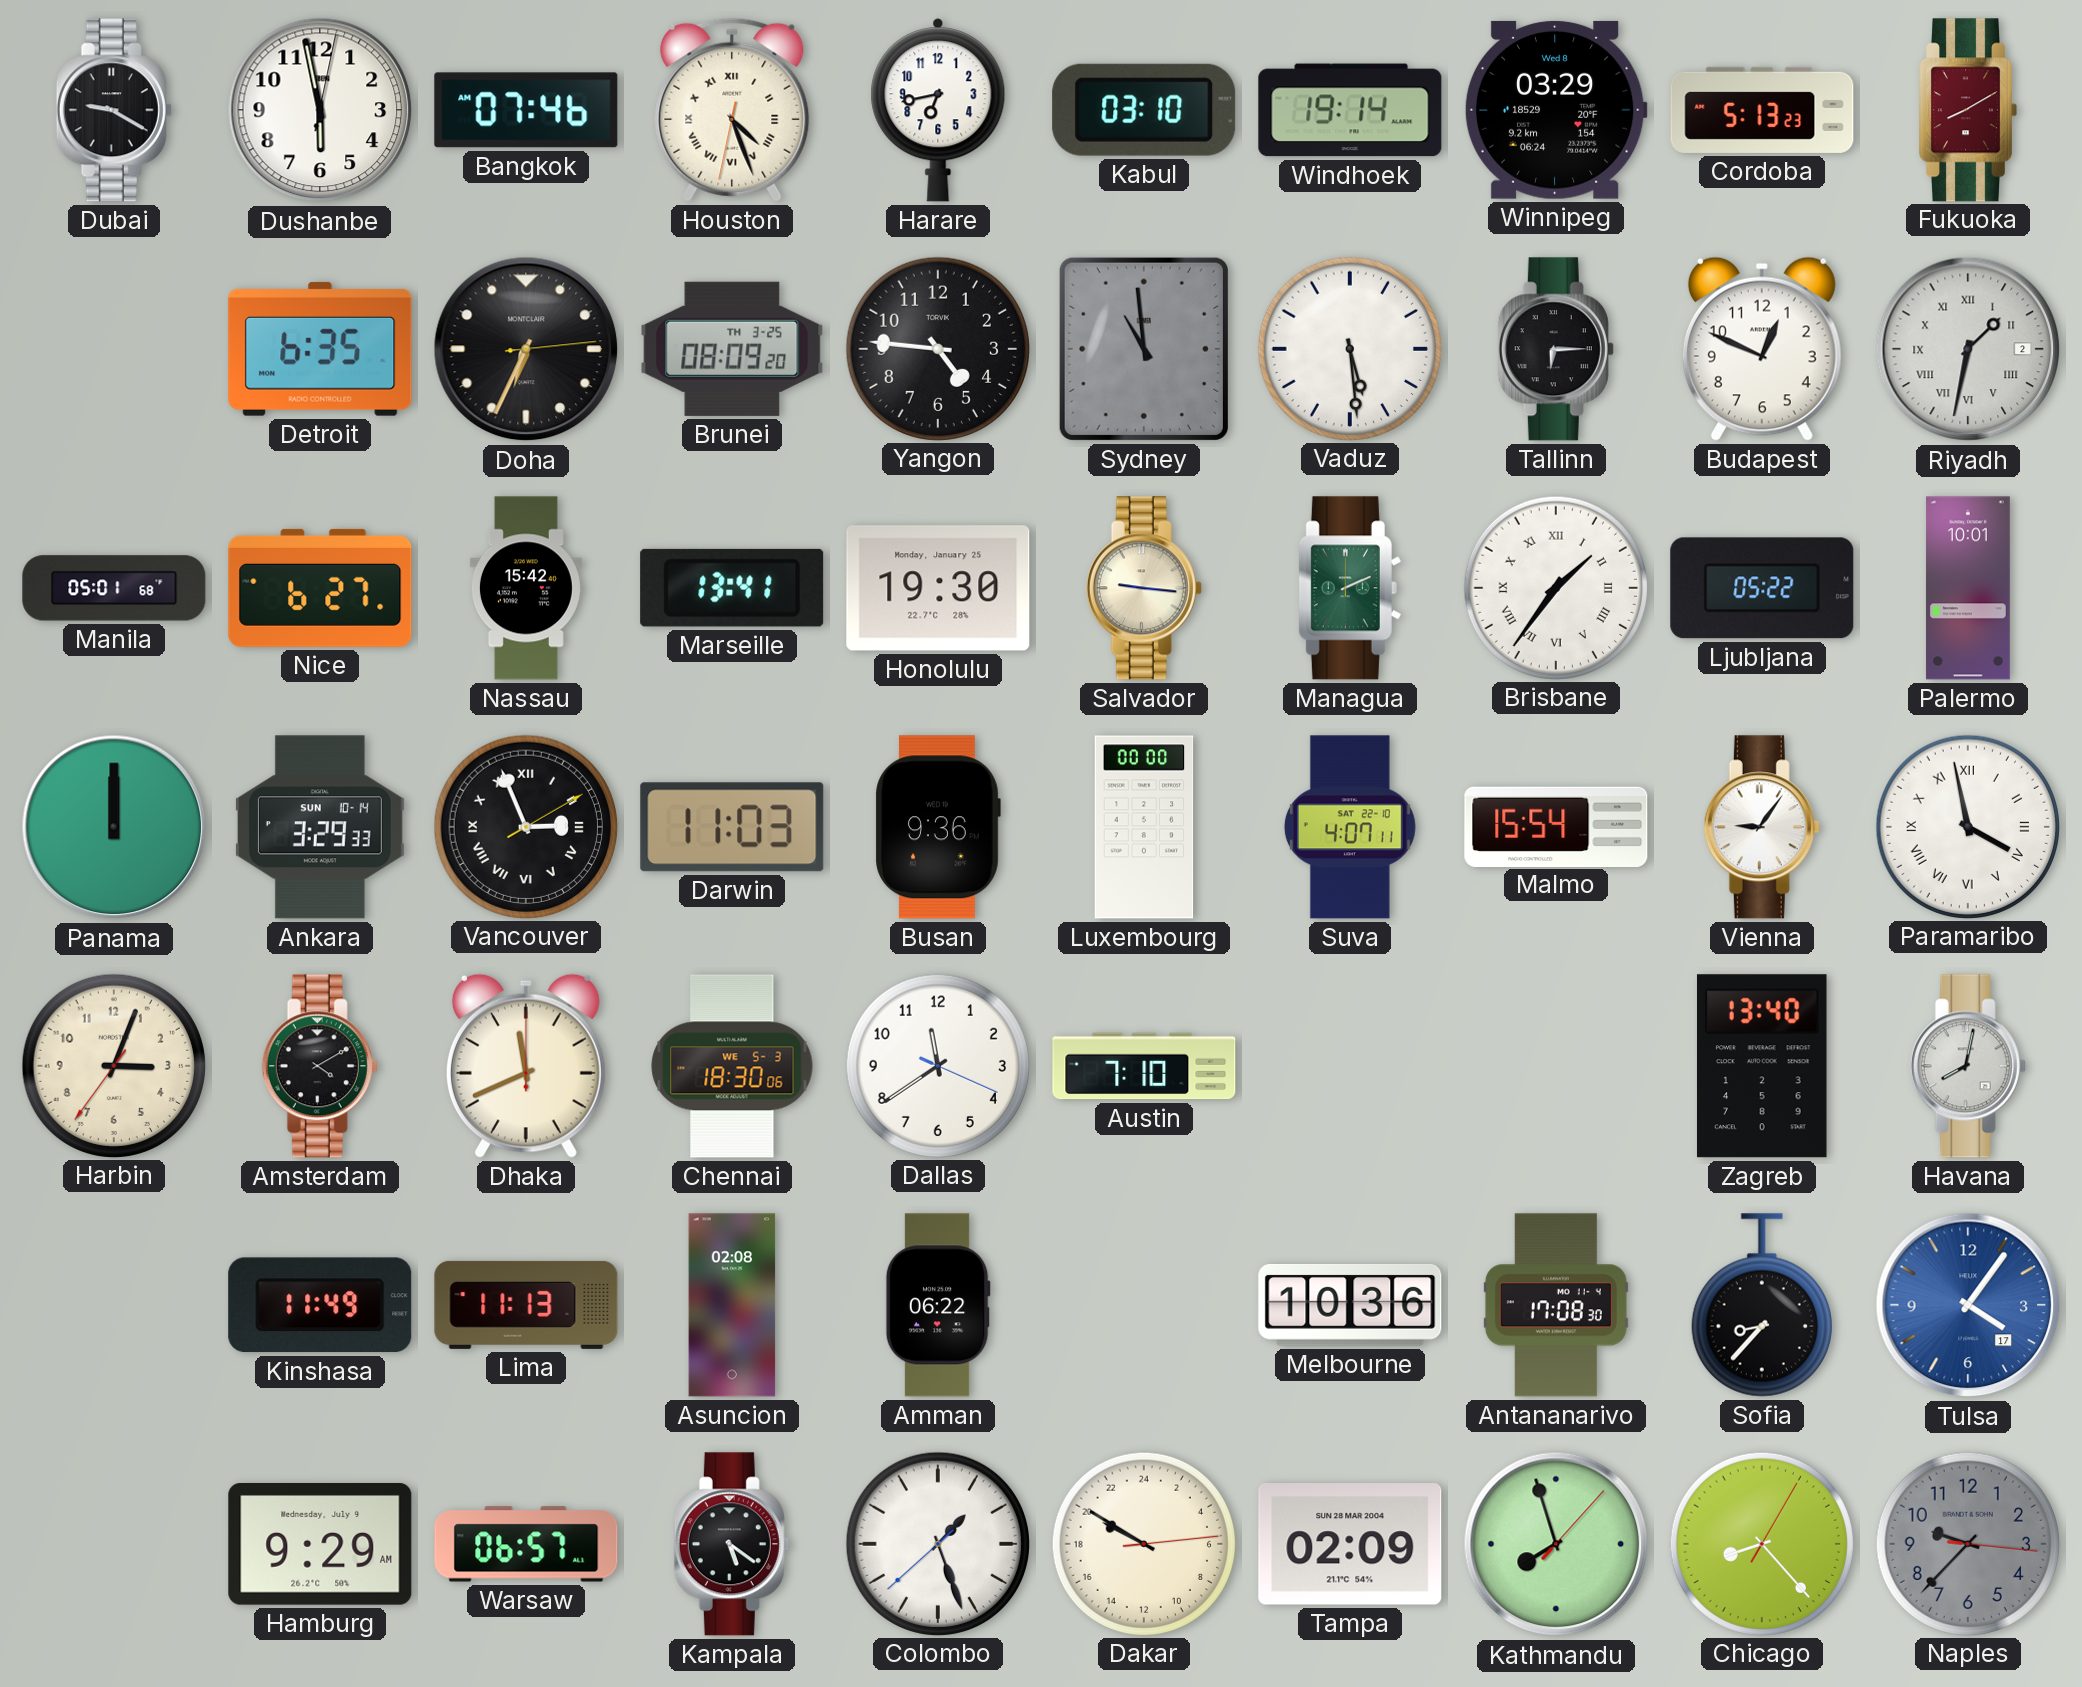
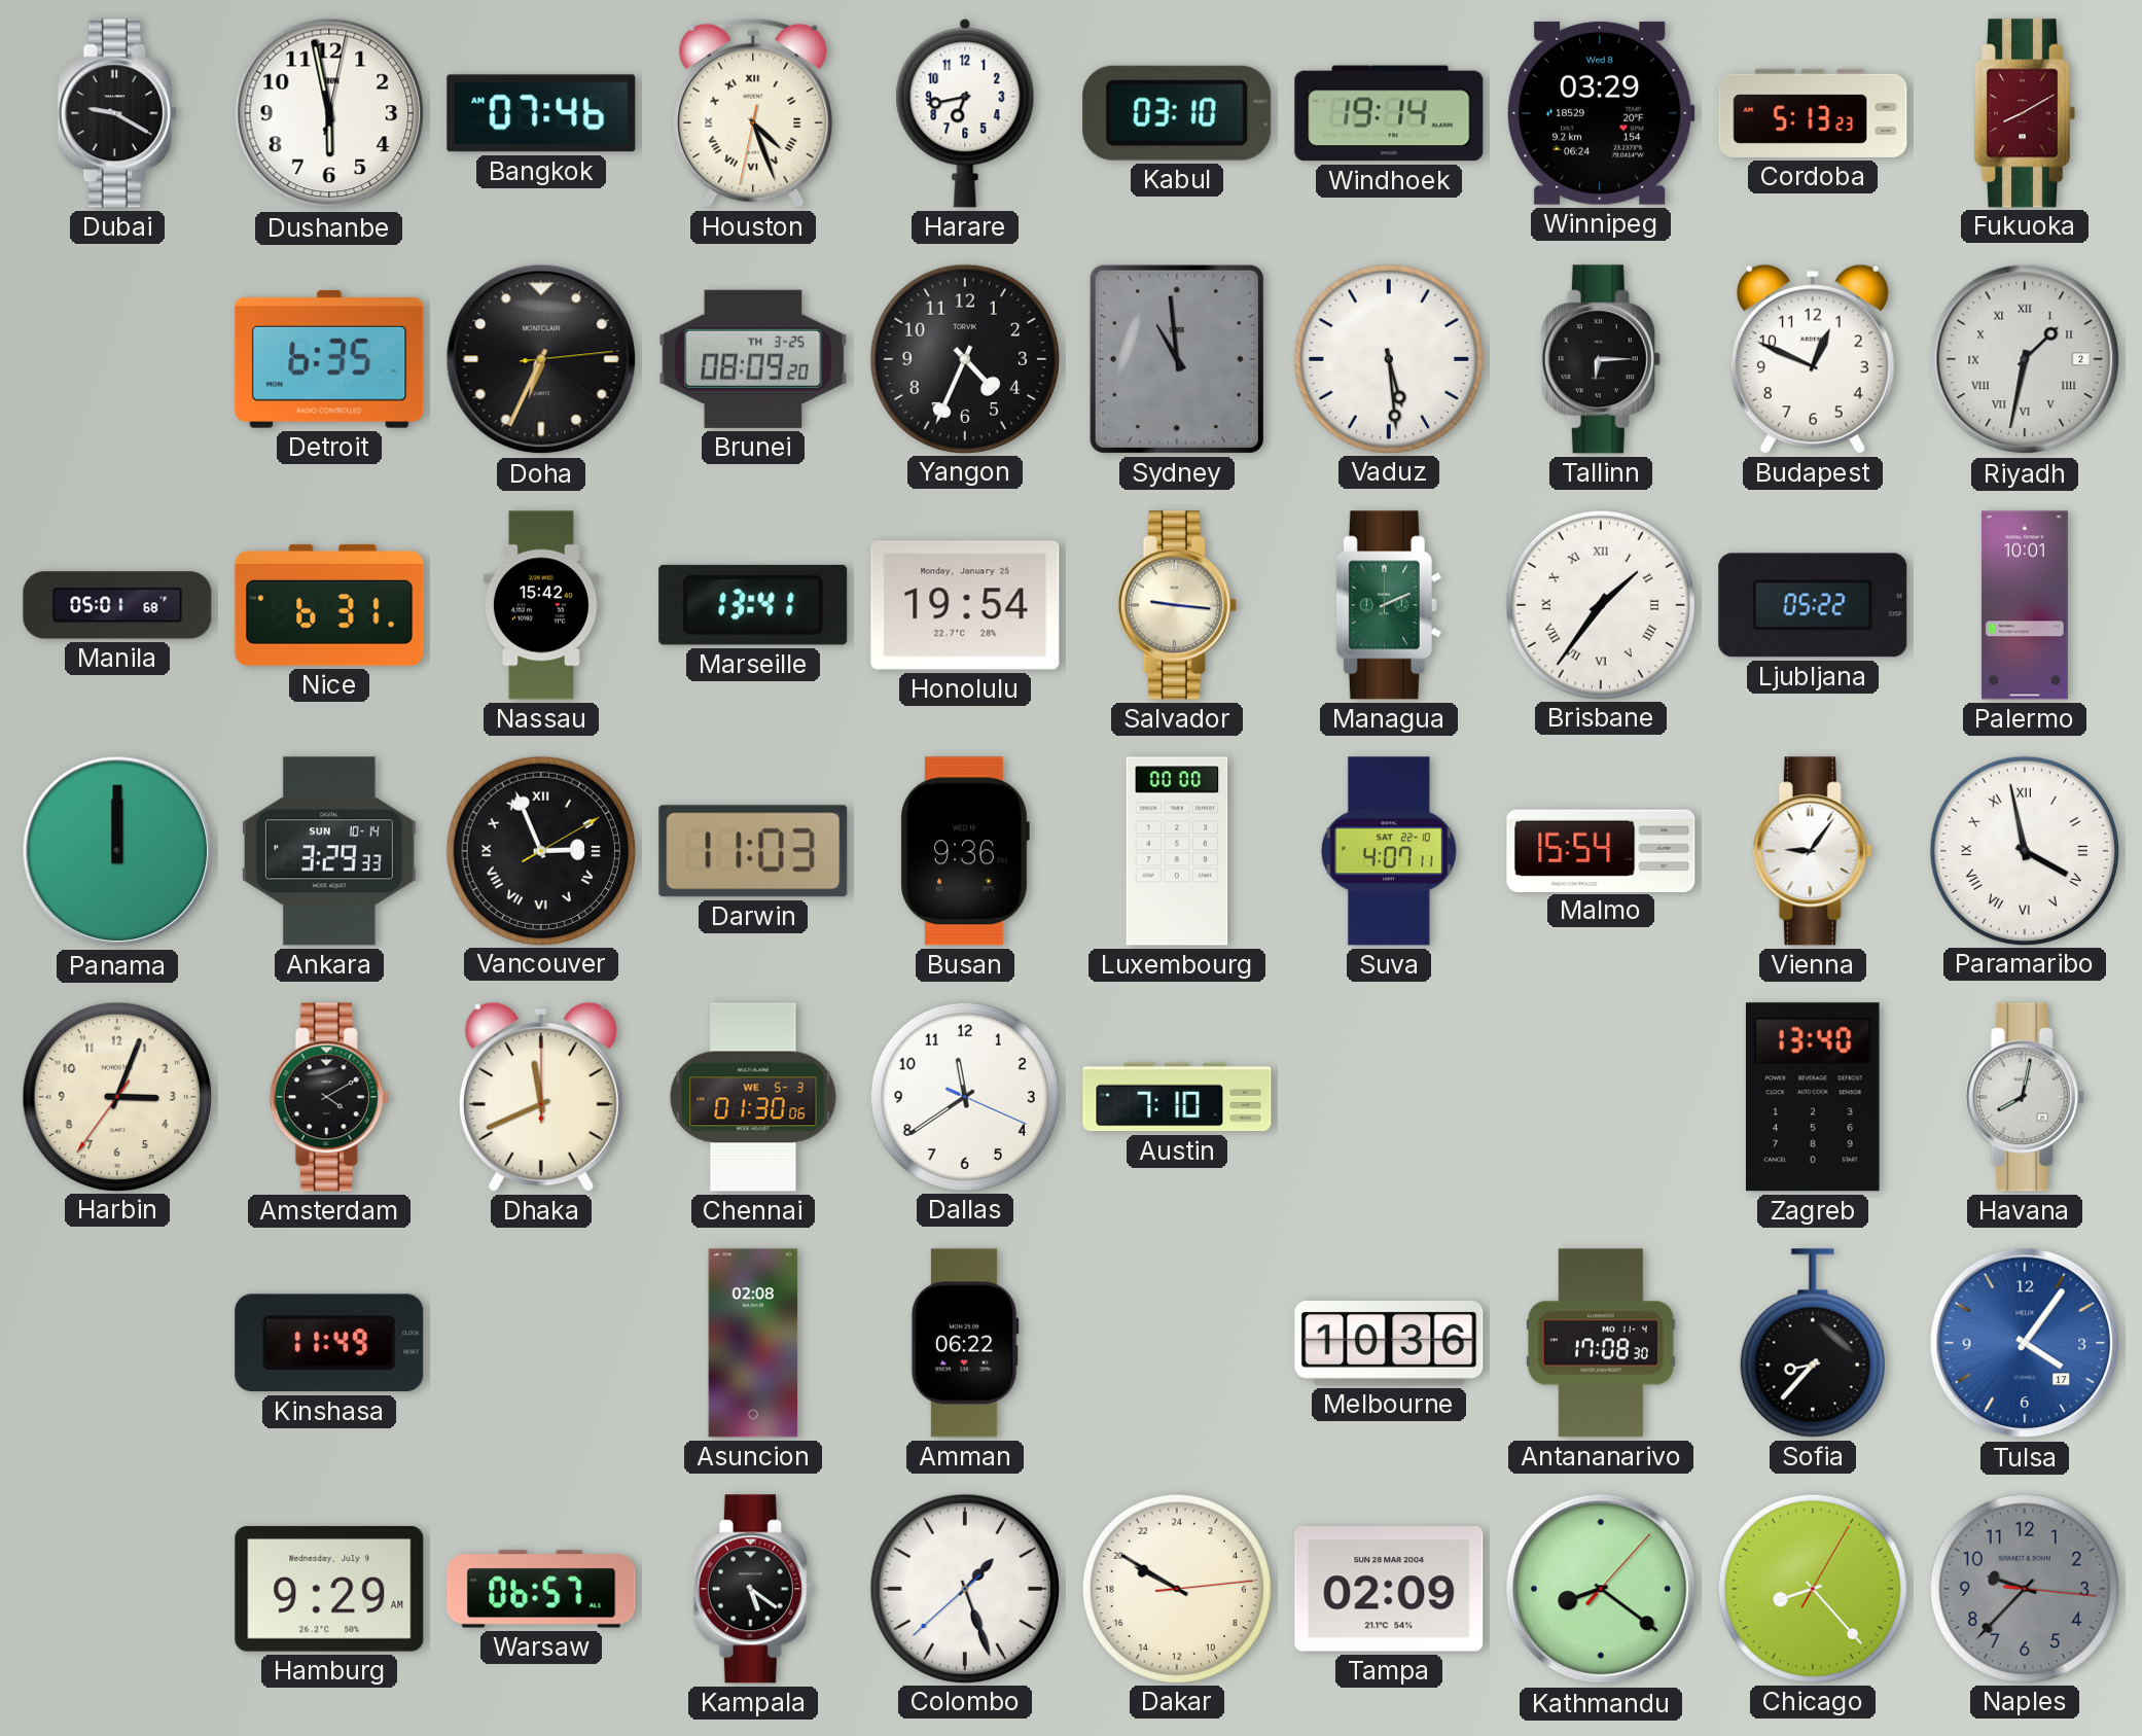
Yangon: 4:46 -> 4:34
Nice: 6:27 -> 6:31
Honolulu: 19:30 -> 19:54
Chennai: 18:30 -> 01:30
Lima: 11:13 -> none
Kathmandu: 7:57 -> 8:21
